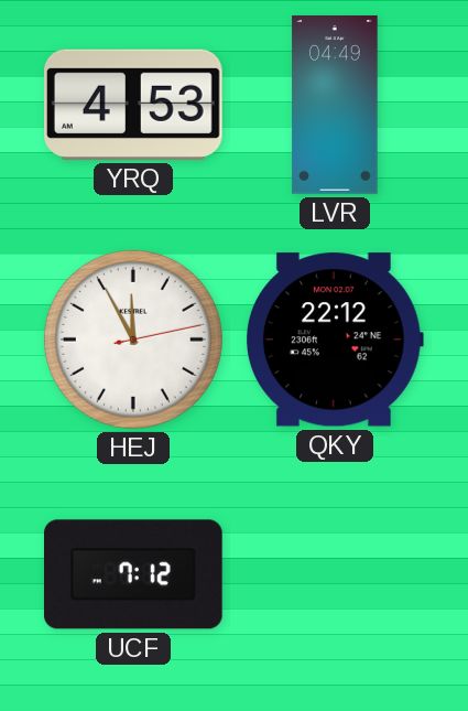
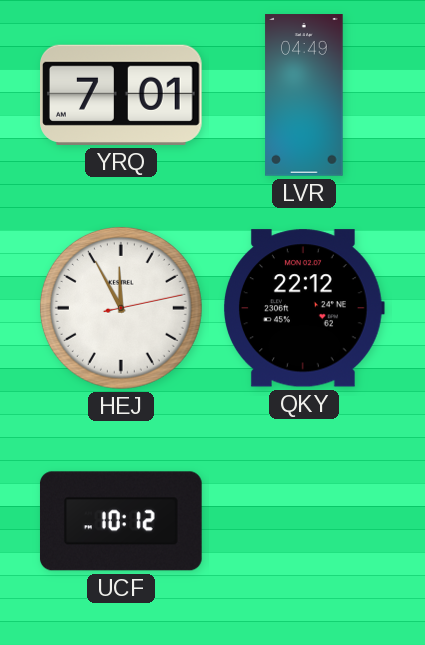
YRQ: 4:53 -> 7:01
UCF: 7:12 -> 10:12
